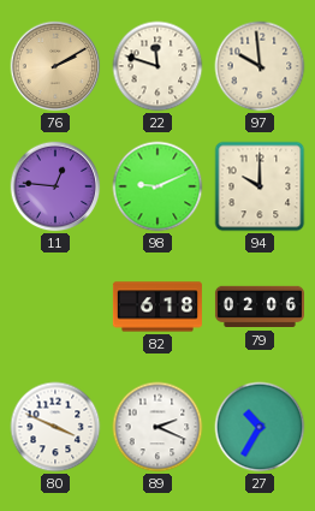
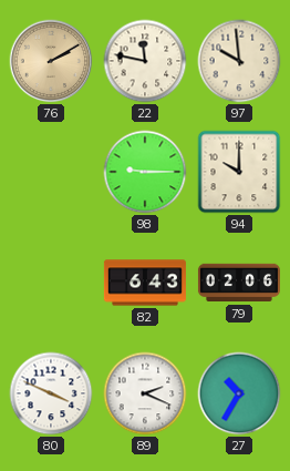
22: 11:48 -> 11:47
11: 12:46 -> none
98: 9:11 -> 9:15
82: 6:18 -> 6:43
